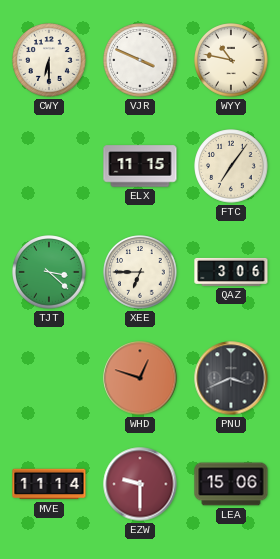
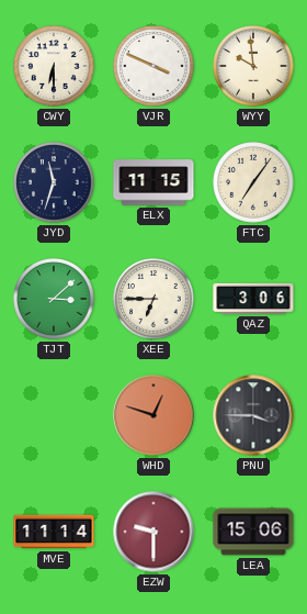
WYY: 10:47 -> 9:59
JYD: none -> 11:33
TJT: 3:22 -> 3:08
PNU: 3:41 -> 3:45
